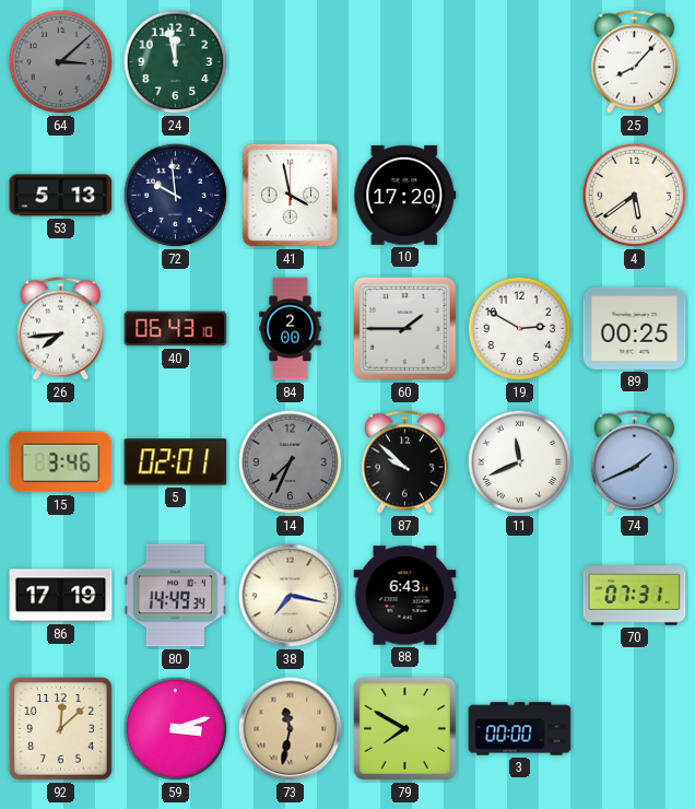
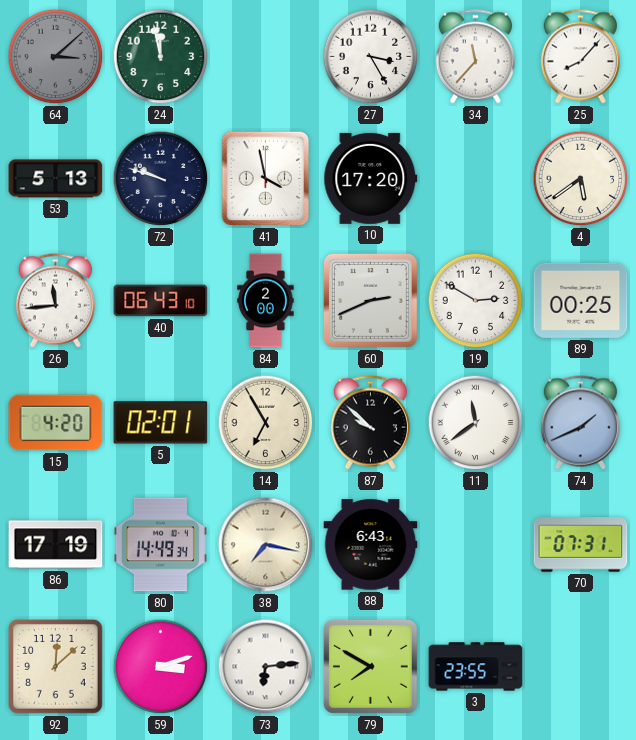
27: none -> 3:25
34: none -> 11:37
72: 9:59 -> 9:48
26: 7:44 -> 11:44
60: 1:45 -> 2:41
15: 3:46 -> 4:20
14: 7:34 -> 6:55
14 dial: grey -> cream
11: 11:41 -> 11:39
73: 11:32 -> 6:14
73 dial: champagne -> white
3: 00:00 -> 23:55
